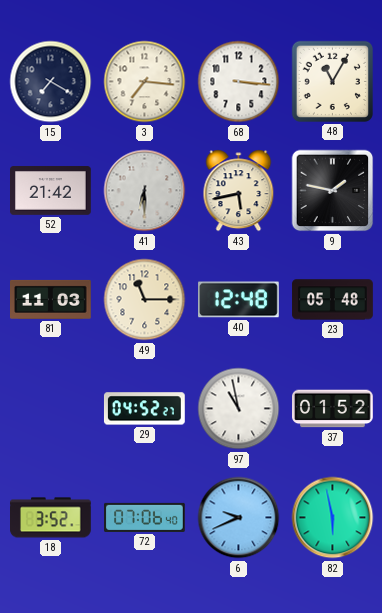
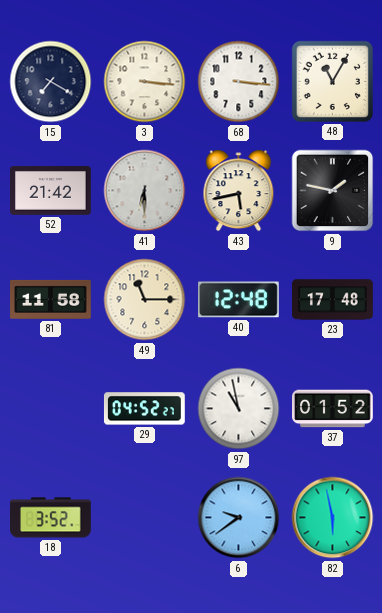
3: 7:16 -> 3:16
81: 11:03 -> 11:58
23: 05:48 -> 17:48
72: 07:06 -> none
6: 9:41 -> 9:39
